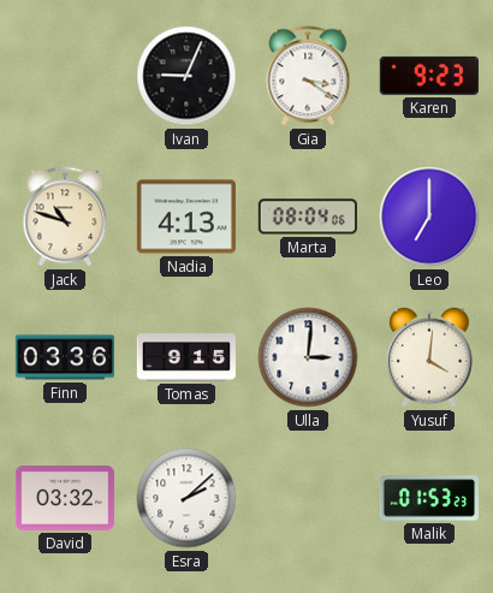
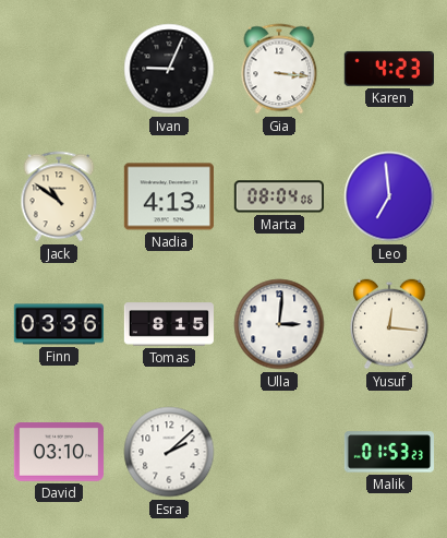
Gia: 3:21 -> 3:16
Karen: 9:23 -> 4:23
Jack: 10:48 -> 10:51
Leo: 7:00 -> 6:59
Tomas: 9:15 -> 8:15
Yusuf: 4:01 -> 12:16
David: 03:32 -> 03:10
